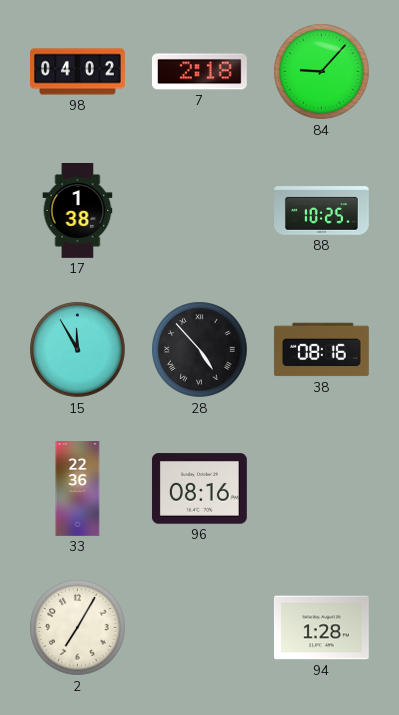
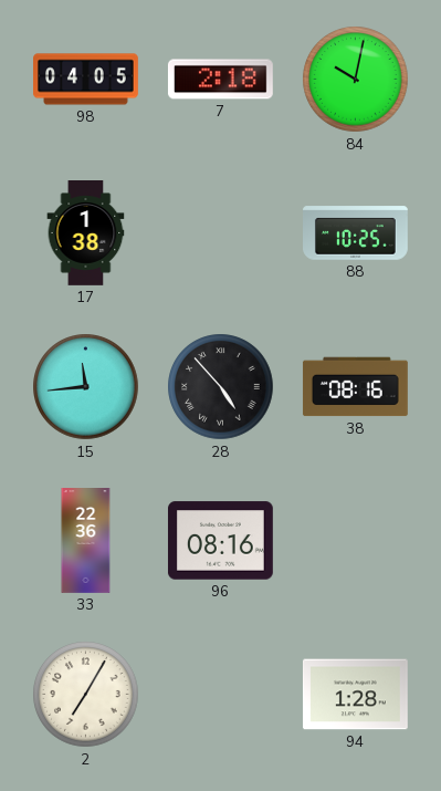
98: 04:02 -> 04:05
84: 9:07 -> 10:02
15: 11:55 -> 11:44
